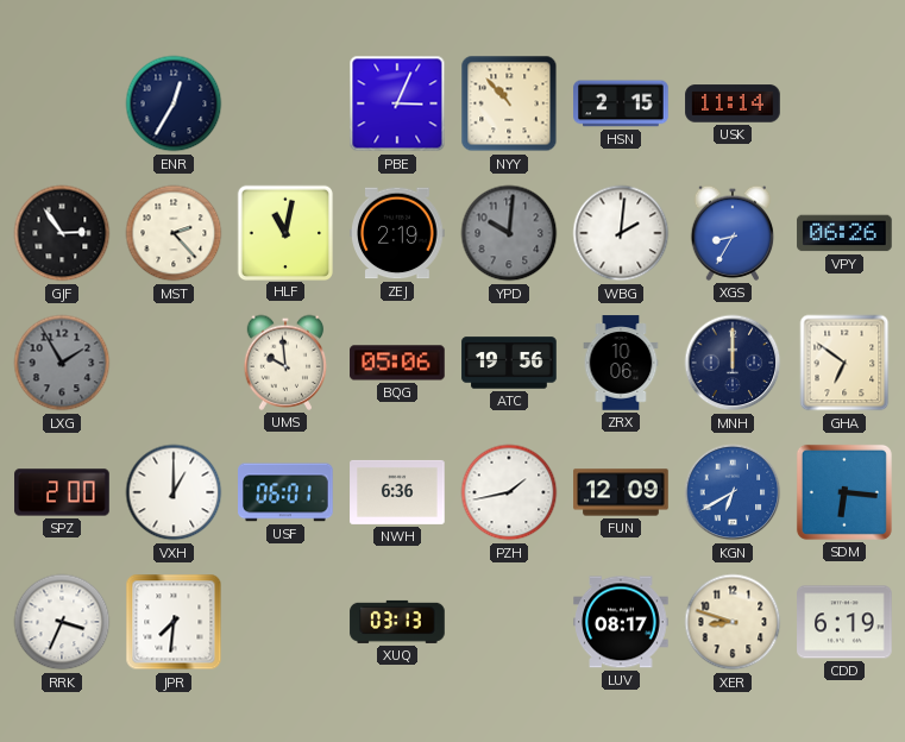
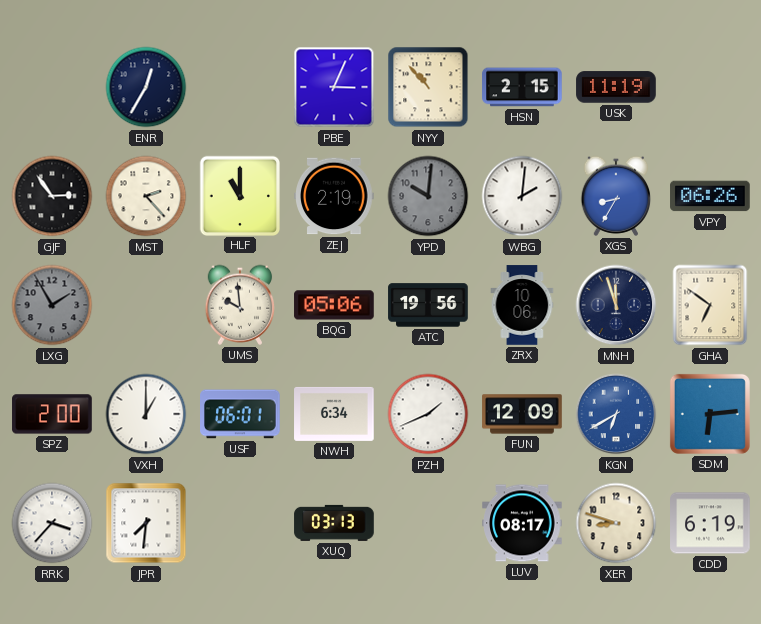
USK: 11:14 -> 11:19
HLF: 11:02 -> 11:00
MNH: 12:00 -> 11:57
NWH: 6:36 -> 6:34
PZH: 1:43 -> 1:41
SDM: 6:16 -> 6:14
RRK: 3:34 -> 3:37
